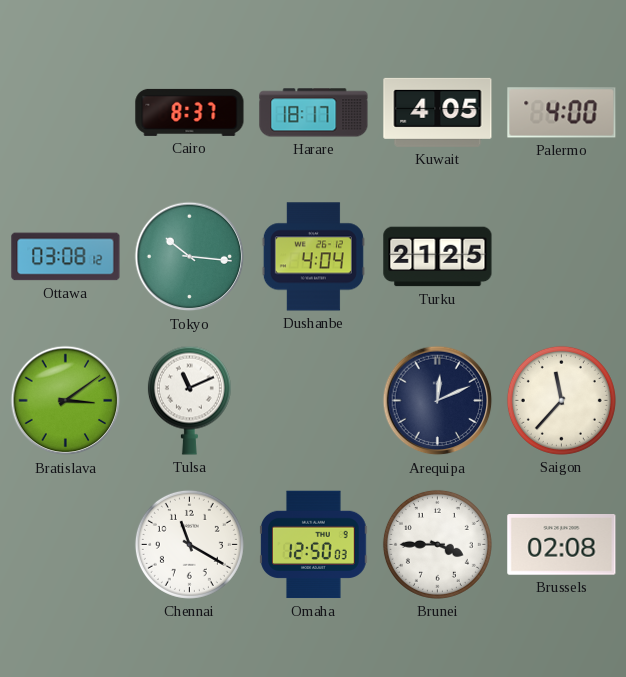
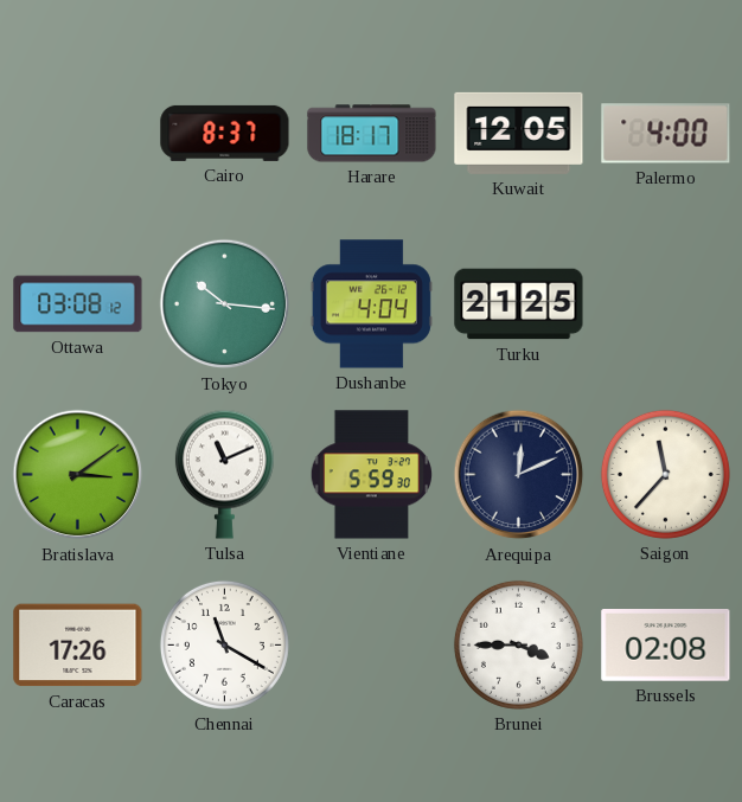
Kuwait: 4:05 -> 12:05
Vientiane: none -> 5:59
Caracas: none -> 17:26
Omaha: 12:50 -> none
